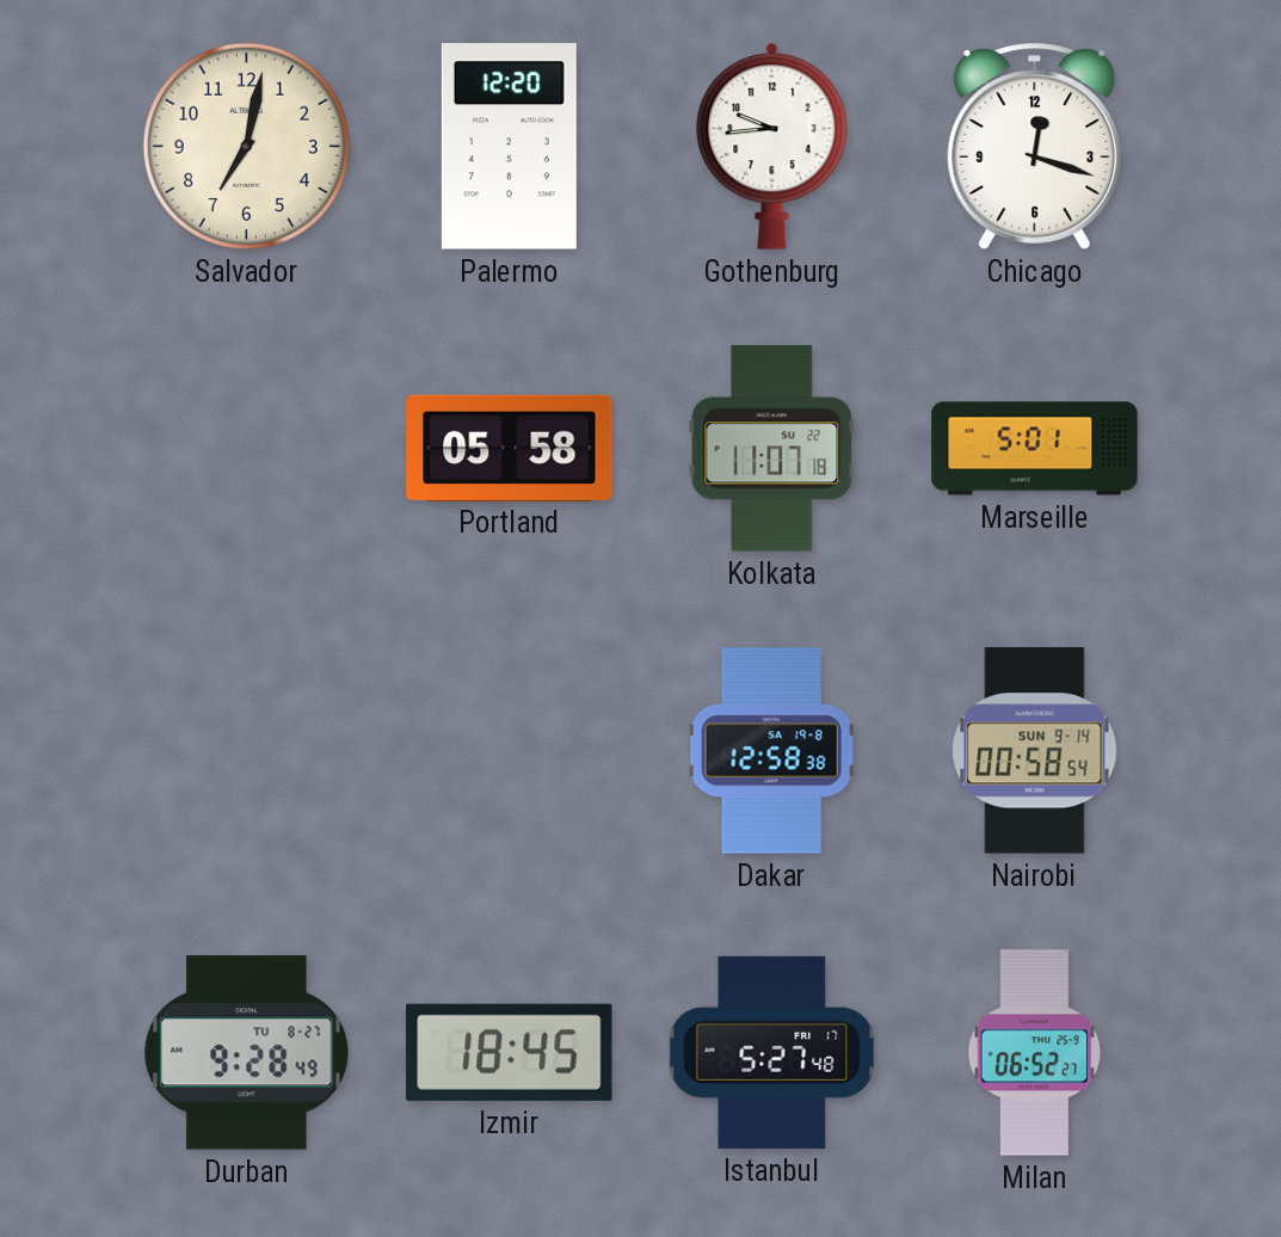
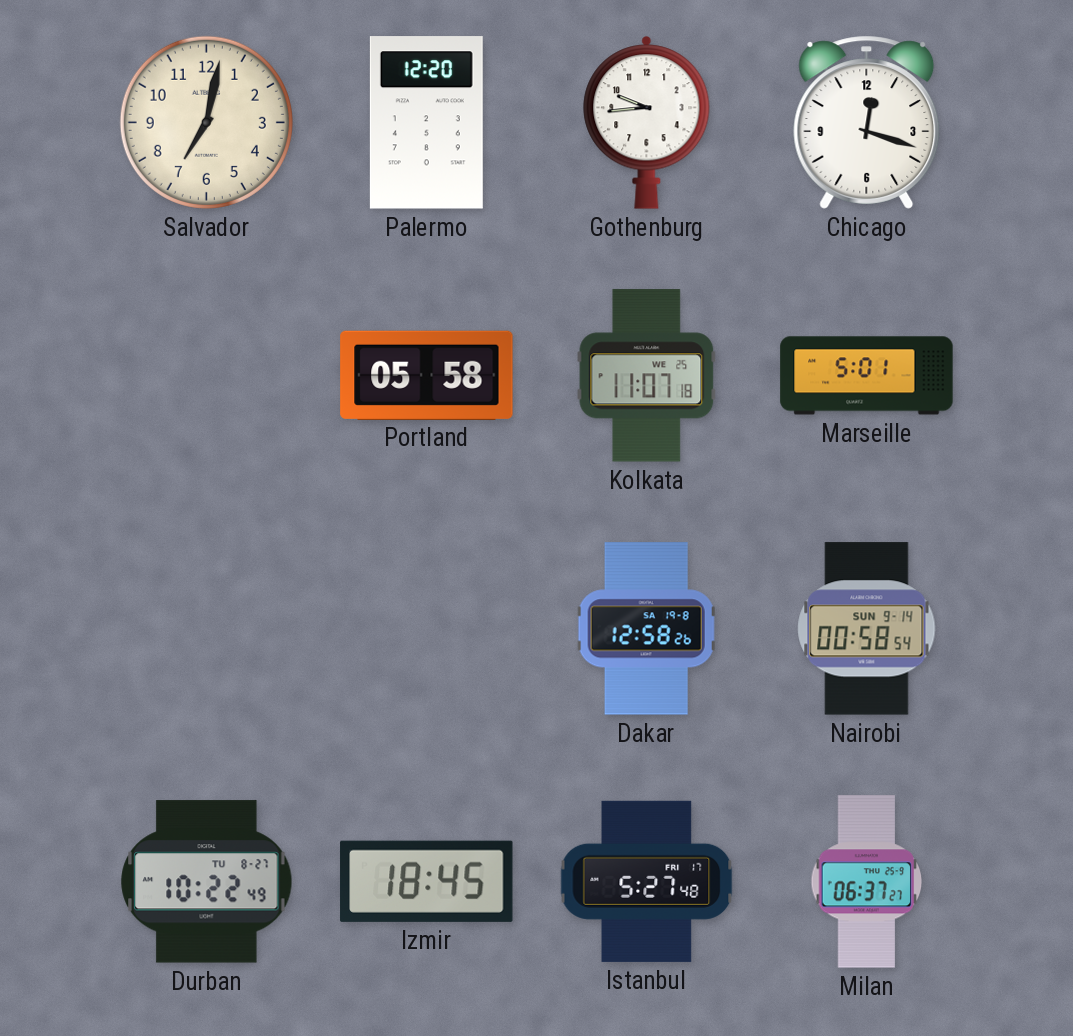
Kolkata date: SU 22 -> WE 25
Dakar: 12:58:38 -> 12:58:26
Durban: 9:28 -> 10:22
Milan: 06:52 -> 06:37
